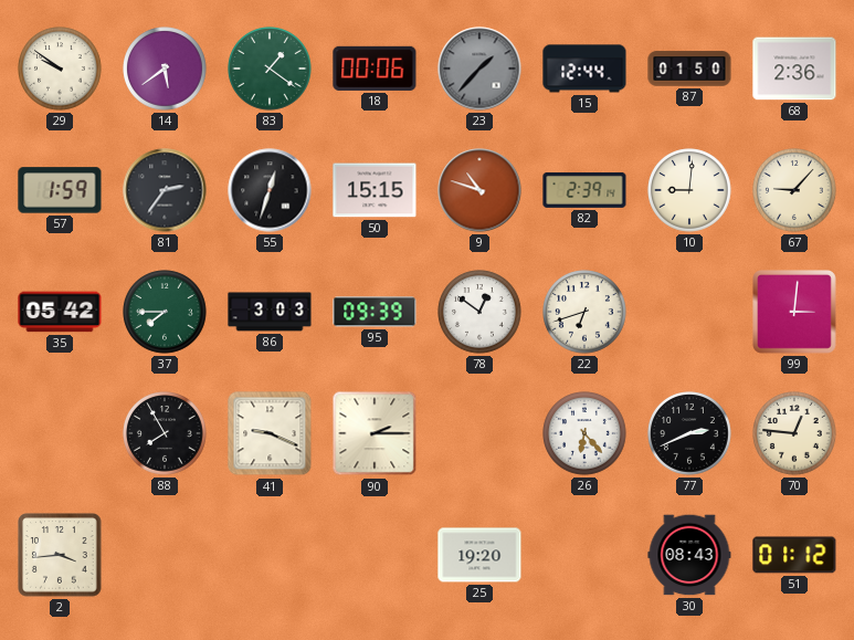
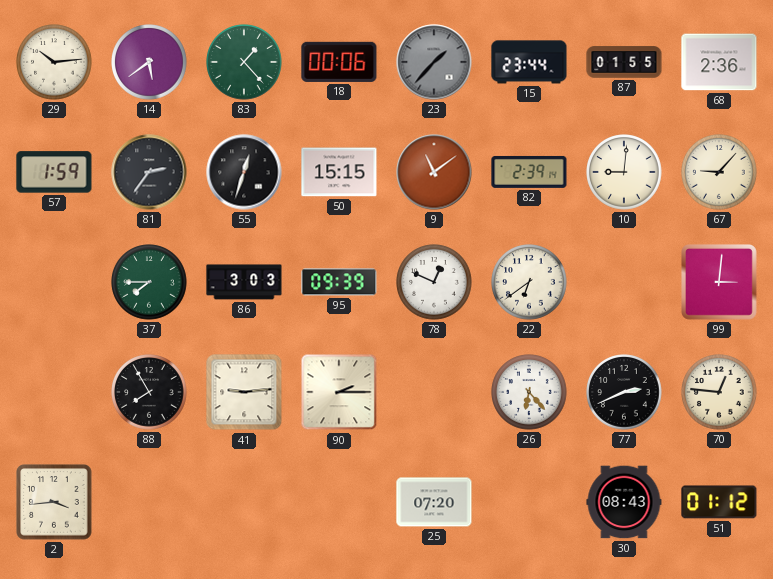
29: 9:51 -> 10:14
83: 1:21 -> 1:23
15: 12:44 -> 23:44
87: 01:50 -> 01:55
9: 10:48 -> 11:09
35: 05:42 -> none
78: 12:51 -> 12:49
22: 6:42 -> 6:39
41: 9:19 -> 9:14
25: 19:20 -> 07:20
